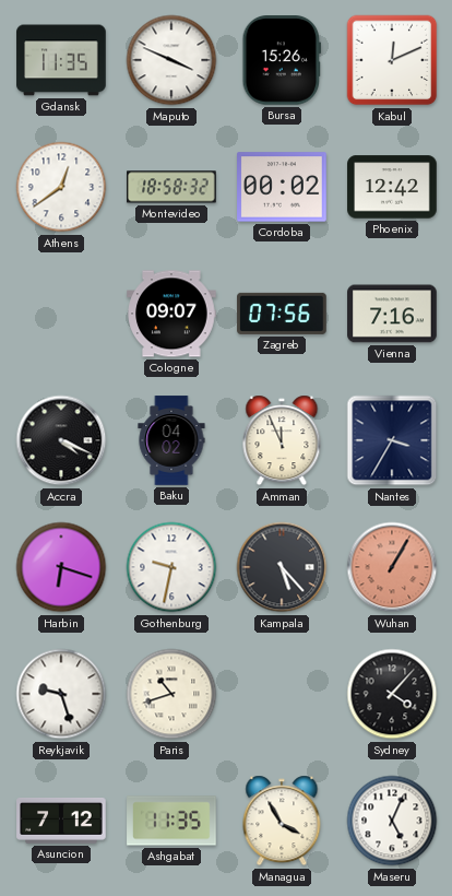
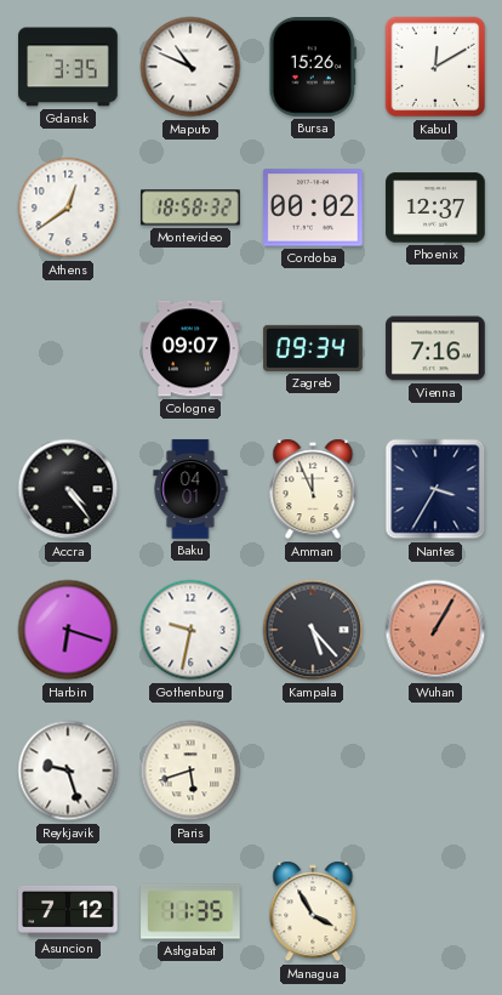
Gdansk: 11:35 -> 3:35
Maputo: 3:49 -> 10:49
Kabul: 12:11 -> 12:10
Phoenix: 12:42 -> 12:37
Zagreb: 07:56 -> 09:34
Accra: 4:19 -> 4:24
Baku: 04:02 -> 04:01
Paris: 10:42 -> 5:42
Sydney: 4:07 -> none
Maseru: 5:04 -> none
